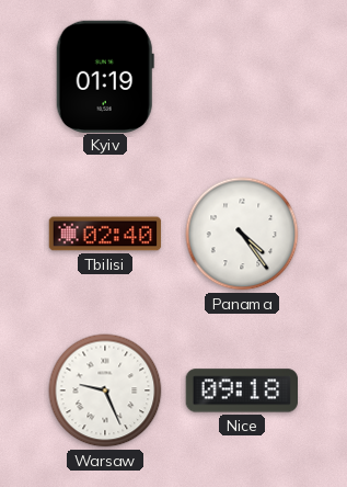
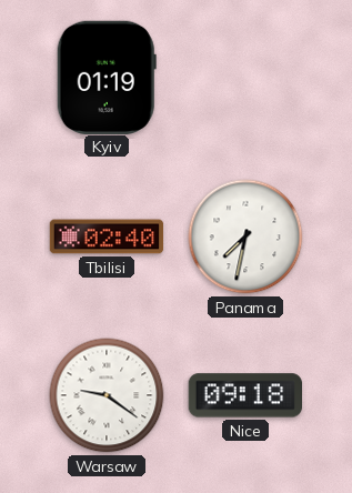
Panama: 4:24 -> 7:32
Warsaw: 9:26 -> 9:21
